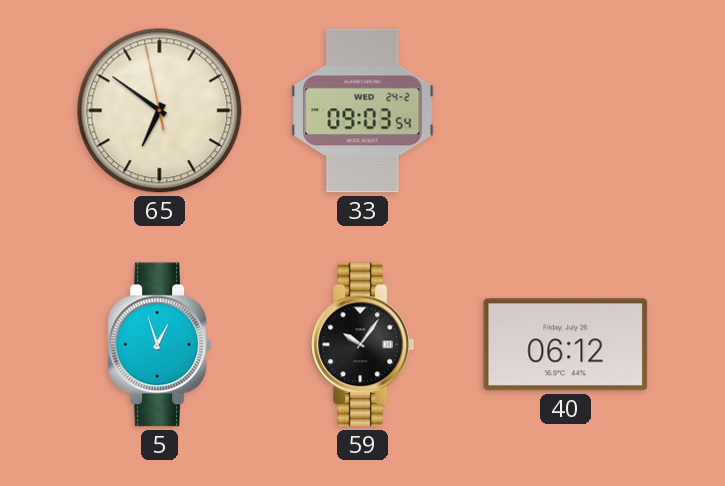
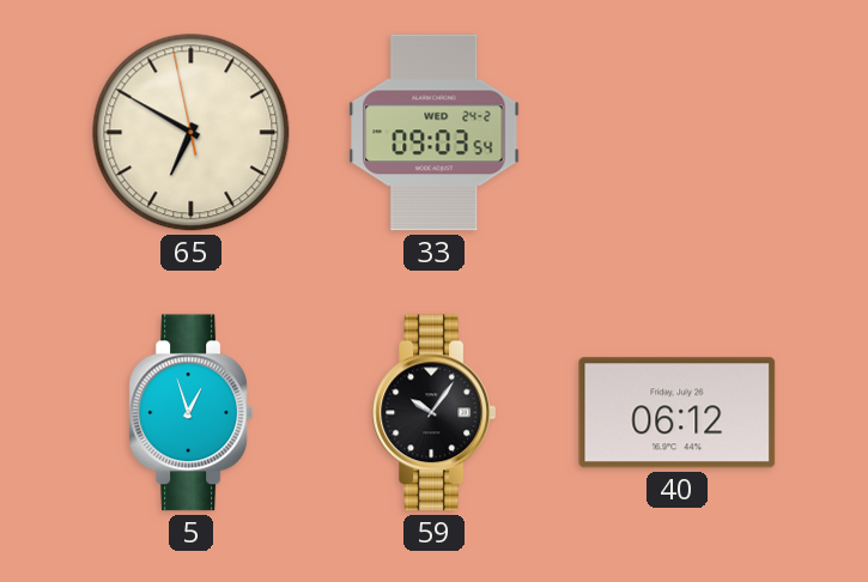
65: 6:50 -> 6:49
